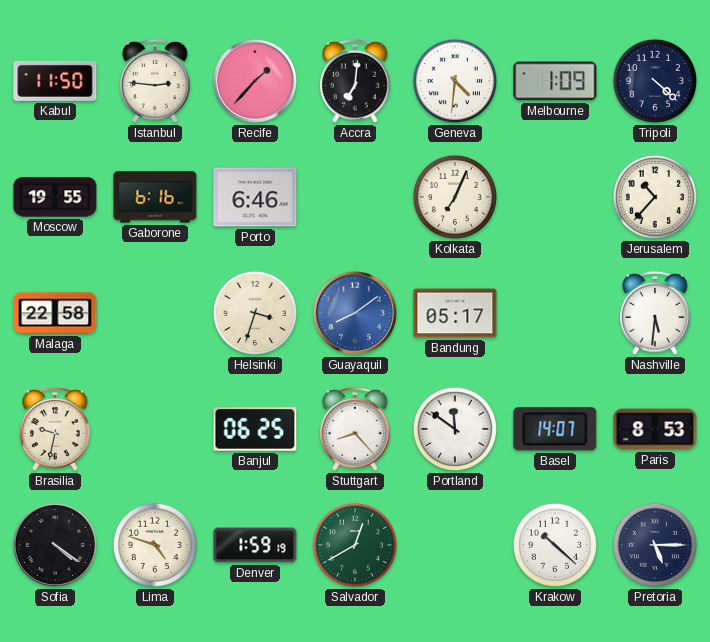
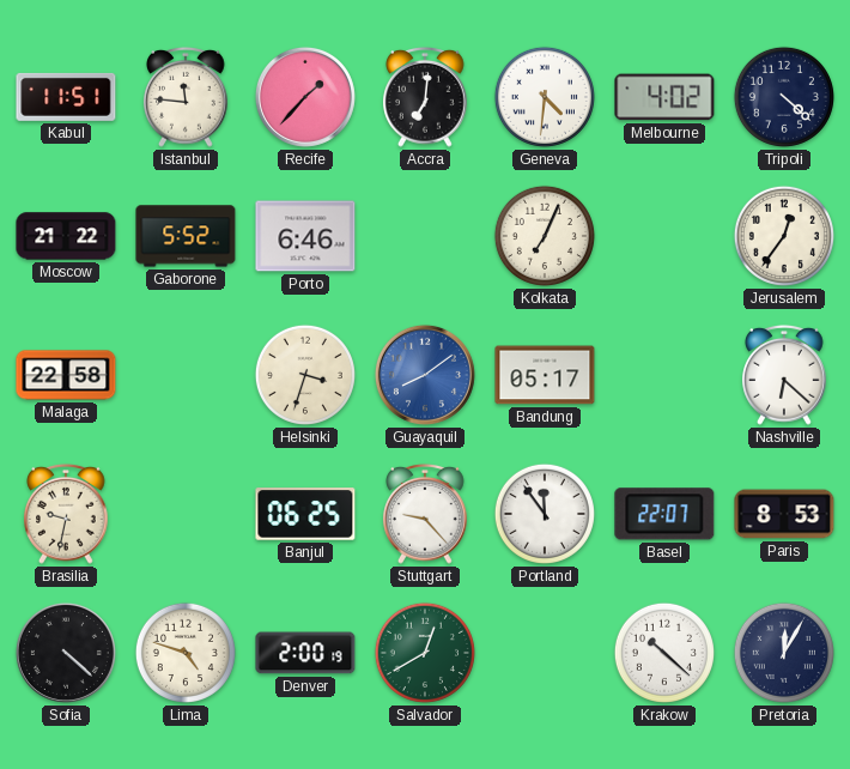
Kabul: 11:50 -> 11:51
Istanbul: 2:46 -> 11:46
Melbourne: 1:09 -> 4:02
Moscow: 19:55 -> 21:22
Gaborone: 6:16 -> 5:52
Jerusalem: 10:37 -> 12:36
Nashville: 5:31 -> 6:22
Stuttgart: 8:23 -> 9:23
Portland: 11:51 -> 11:54
Basel: 14:07 -> 22:07
Sofia: 4:21 -> 4:22
Denver: 1:59 -> 2:00
Pretoria: 5:15 -> 12:05
